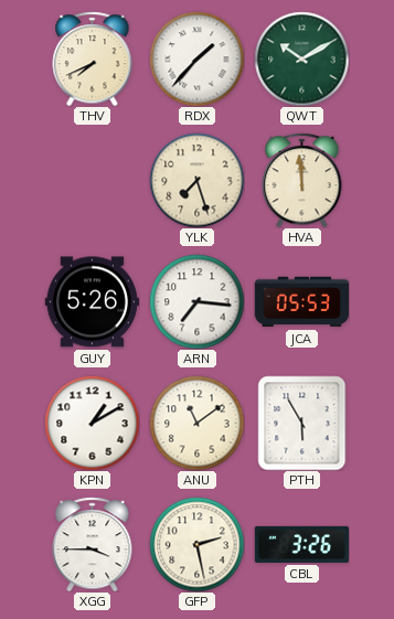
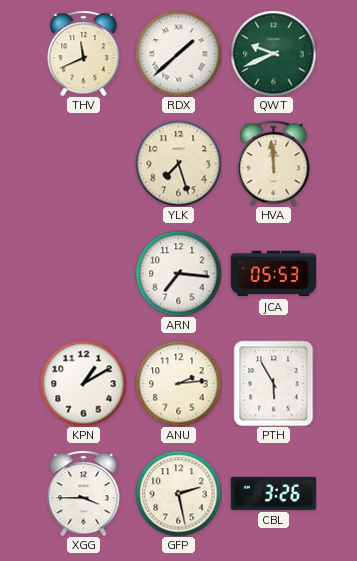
THV: 7:41 -> 11:41
RDX: 1:37 -> 1:38
QWT: 10:10 -> 9:41
GUY: 5:26 -> none
ANU: 11:09 -> 2:14
